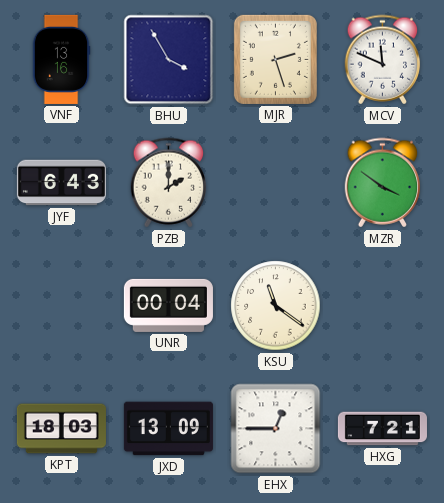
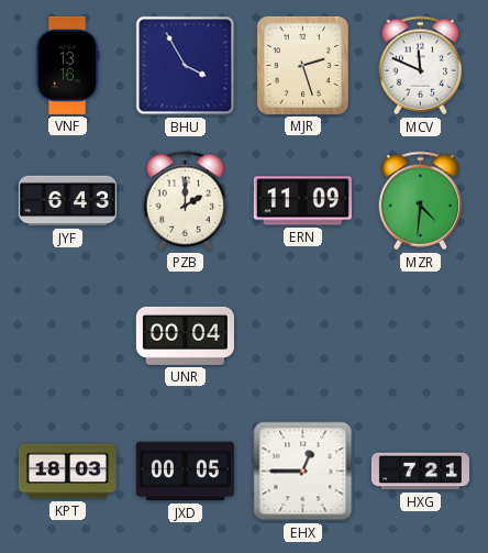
ERN: none -> 11:09
MZR: 3:51 -> 4:31
KSU: 11:21 -> none
JXD: 13:09 -> 00:05
